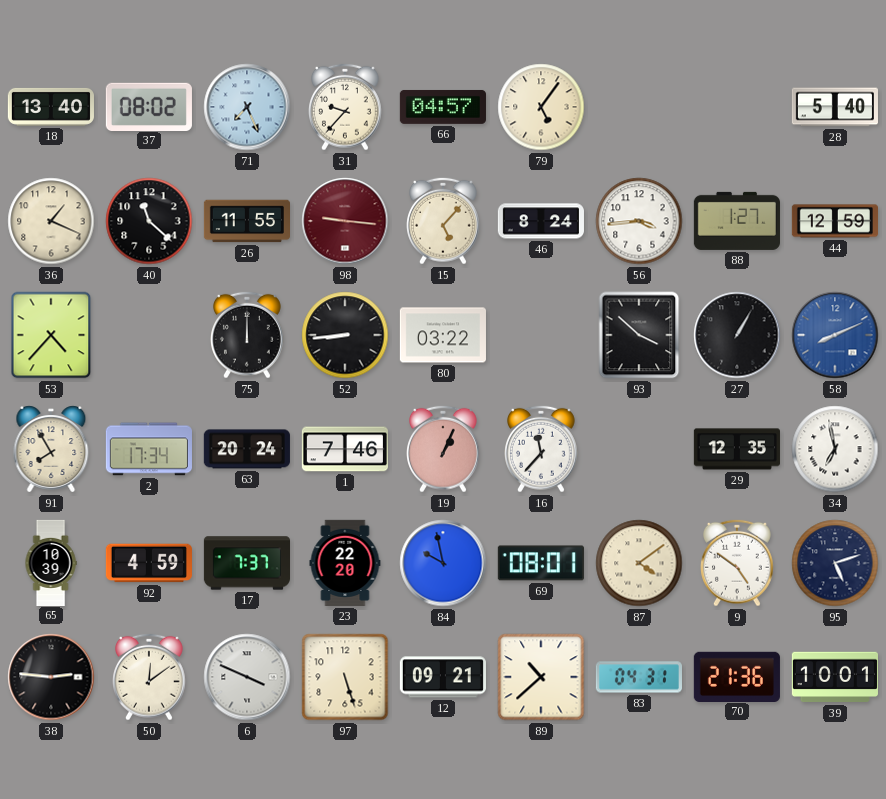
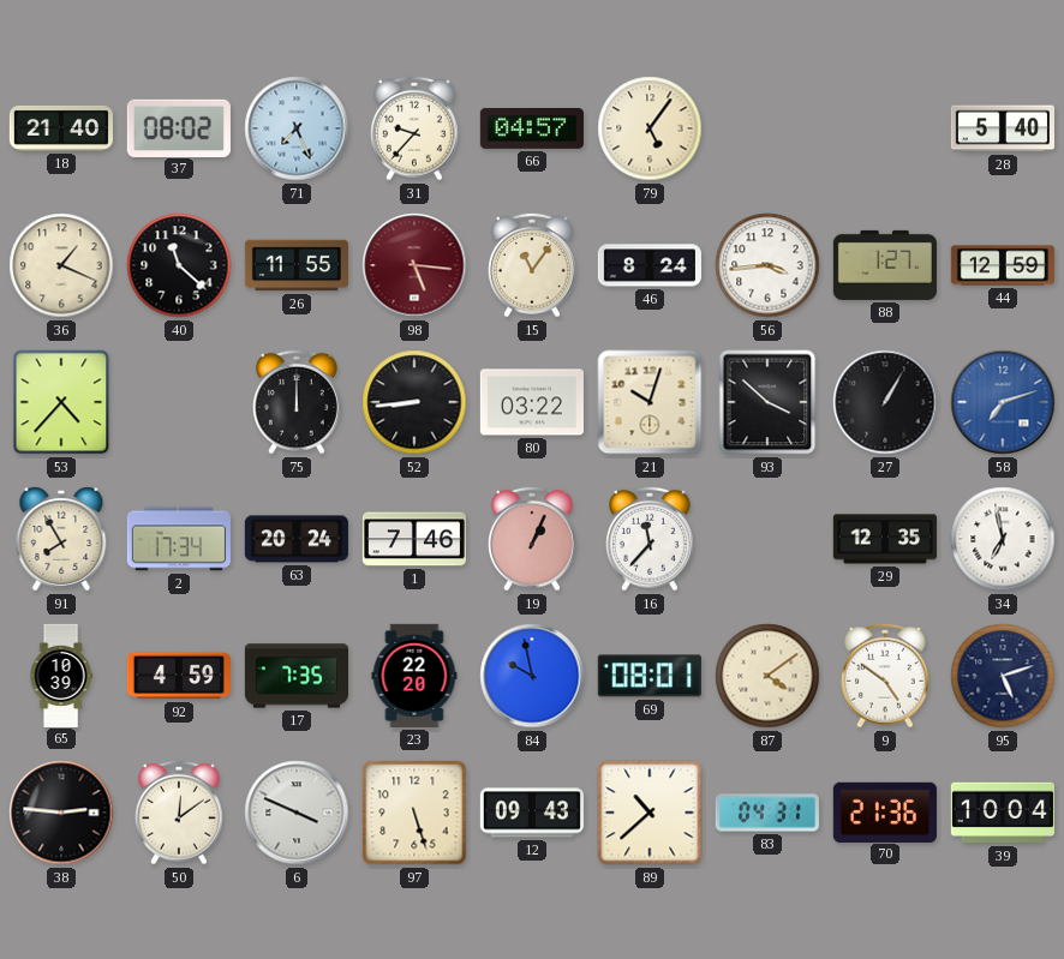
18: 13:40 -> 21:40
98: 9:16 -> 5:16
15: 5:07 -> 11:06
21: none -> 10:03
58: 8:11 -> 7:12
17: 7:37 -> 7:35
12: 09:21 -> 09:43
39: 10:01 -> 10:04
